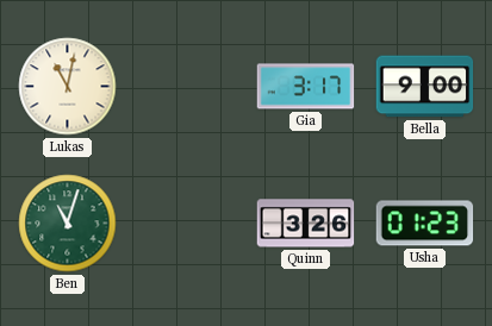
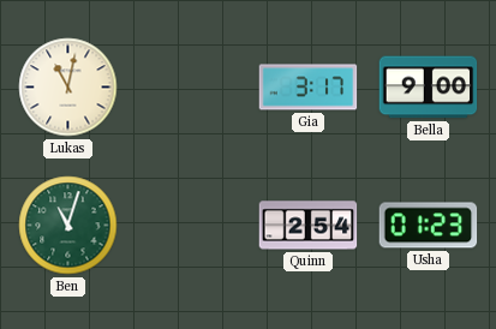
Quinn: 3:26 -> 2:54
